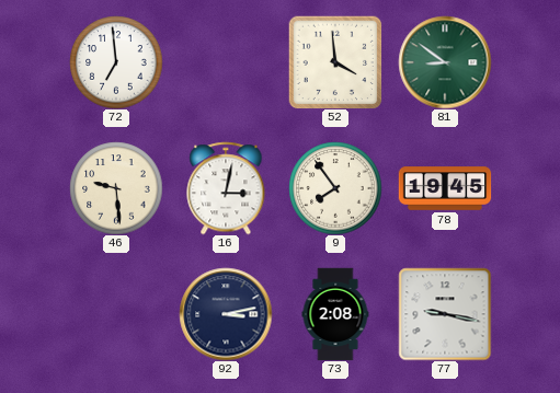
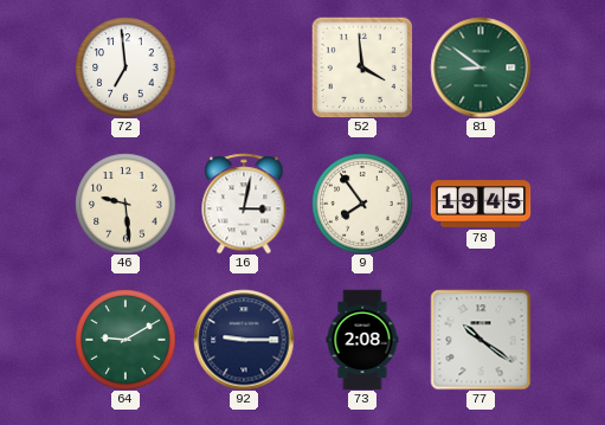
64: none -> 9:10
92: 3:13 -> 9:15
77: 9:17 -> 10:21
